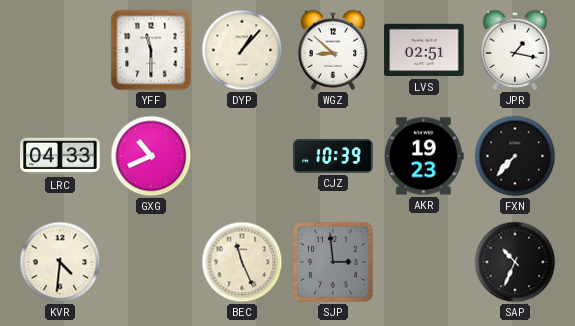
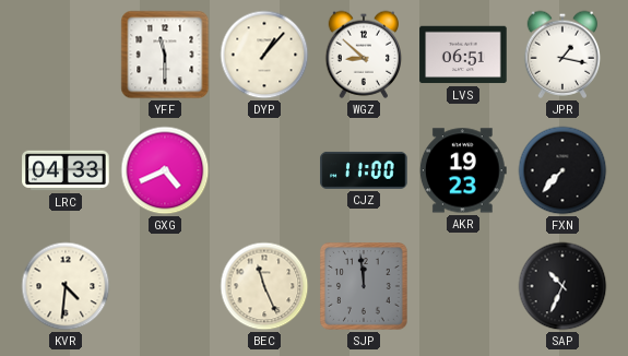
LVS: 02:51 -> 06:51
GXG: 10:41 -> 4:41
CJZ: 10:39 -> 11:00
SJP: 2:59 -> 11:59
